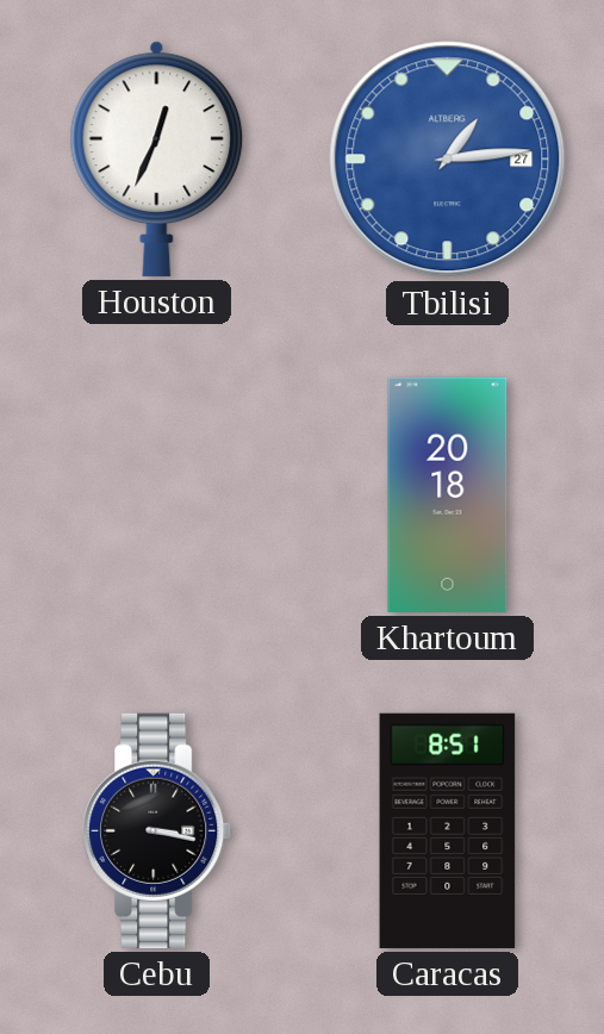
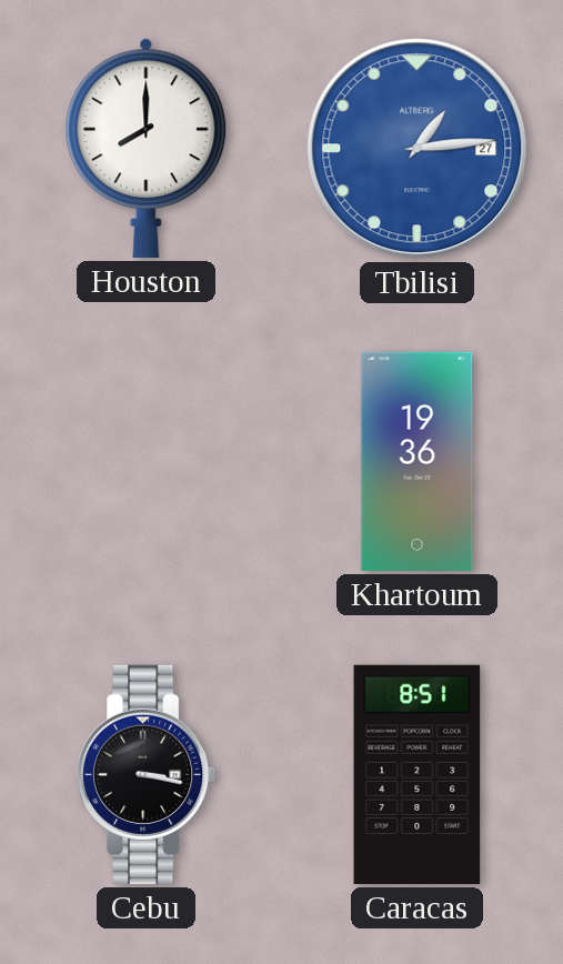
Houston: 12:34 -> 8:00
Khartoum: 20:18 -> 19:36
